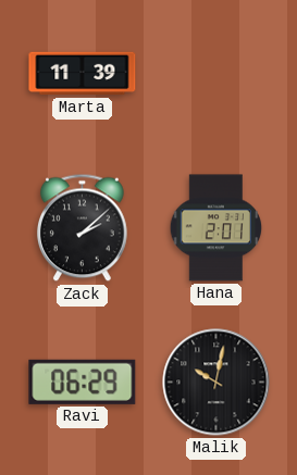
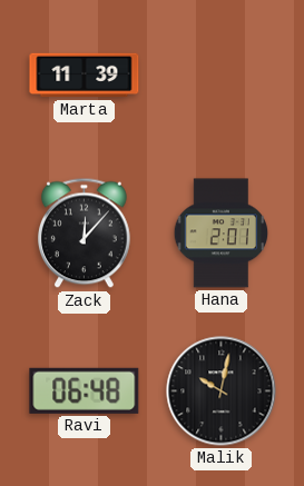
Zack: 2:08 -> 12:07
Ravi: 06:29 -> 06:48
